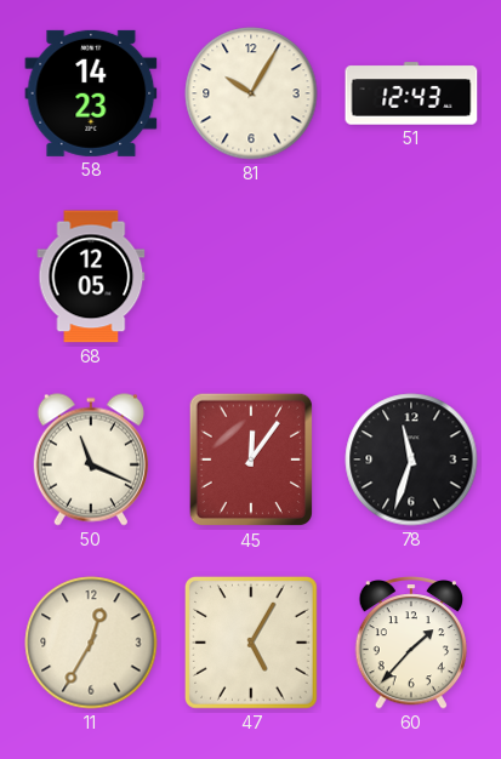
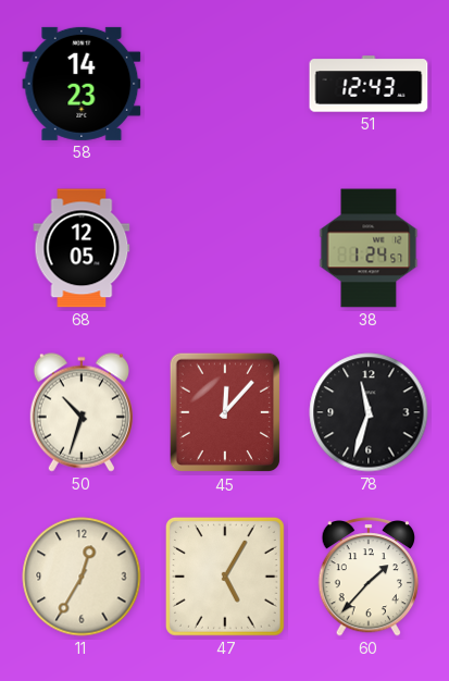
81: 10:05 -> none
38: none -> 1:24
50: 11:19 -> 10:33
45: 12:06 -> 12:07
